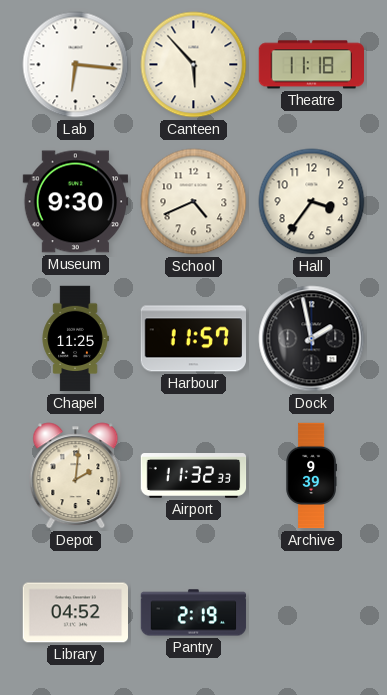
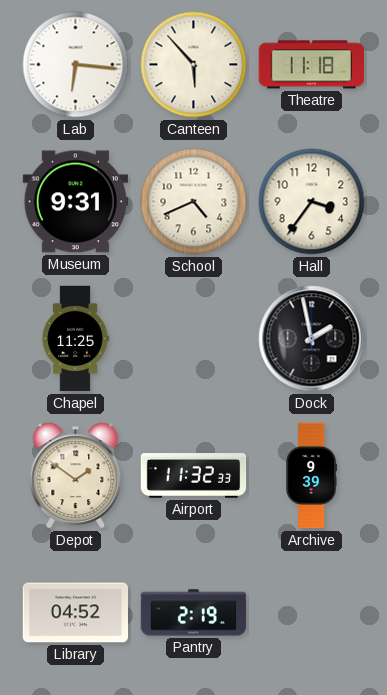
Museum: 9:30 -> 9:31
Harbour: 11:57 -> none
Depot: 2:01 -> 1:51
